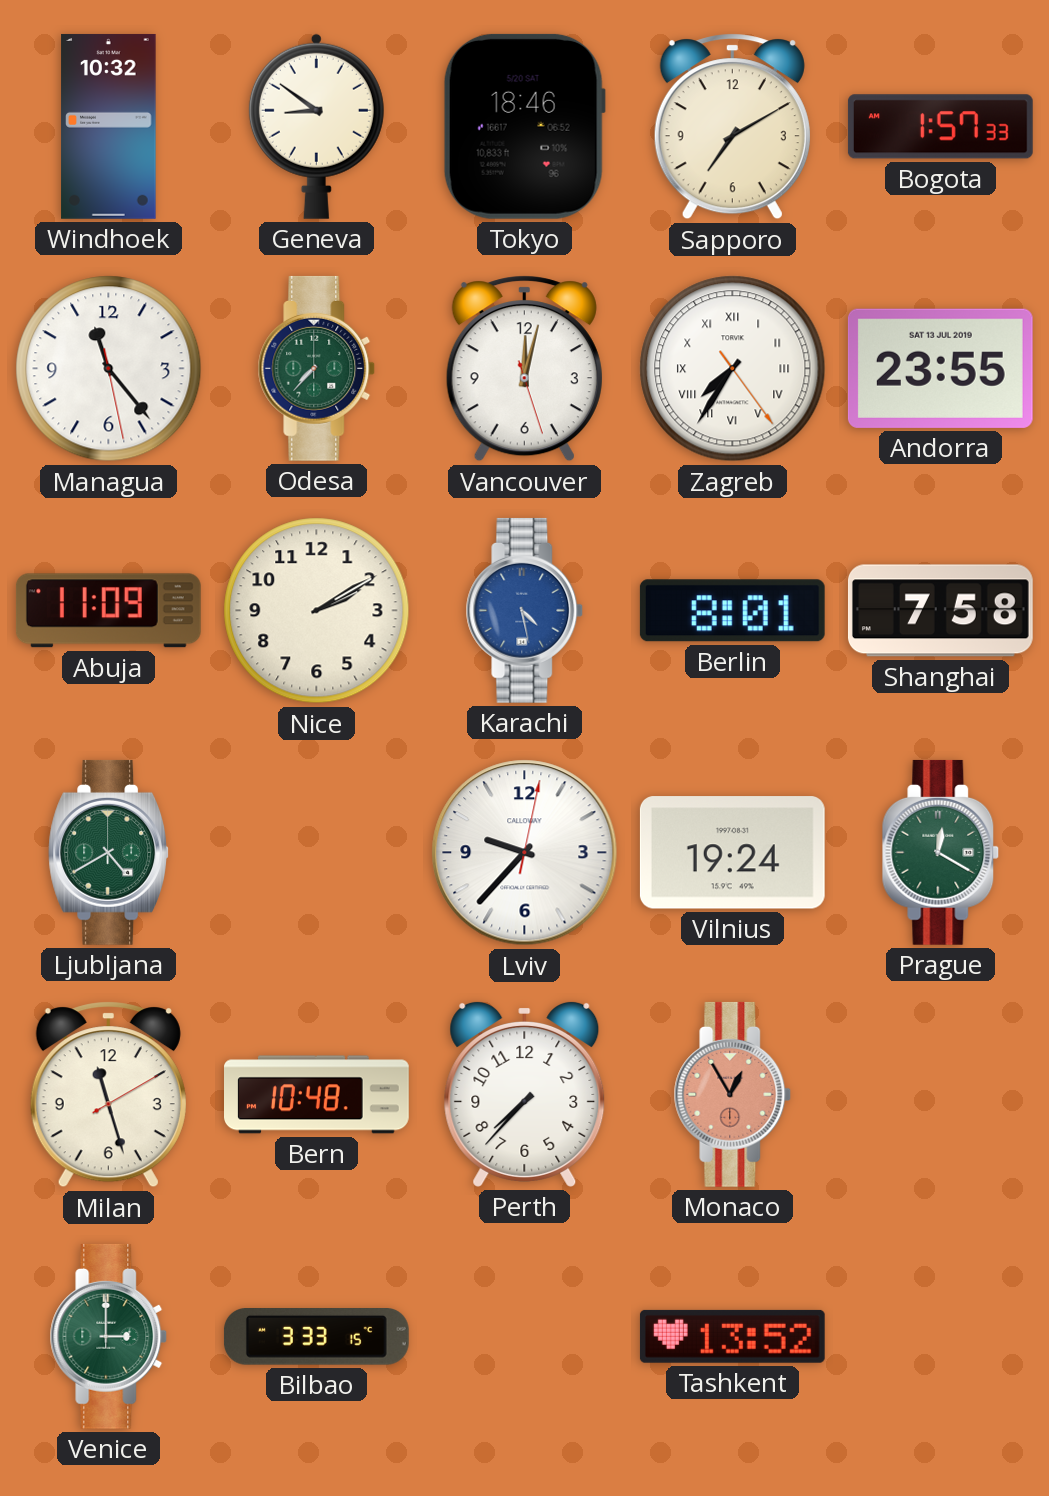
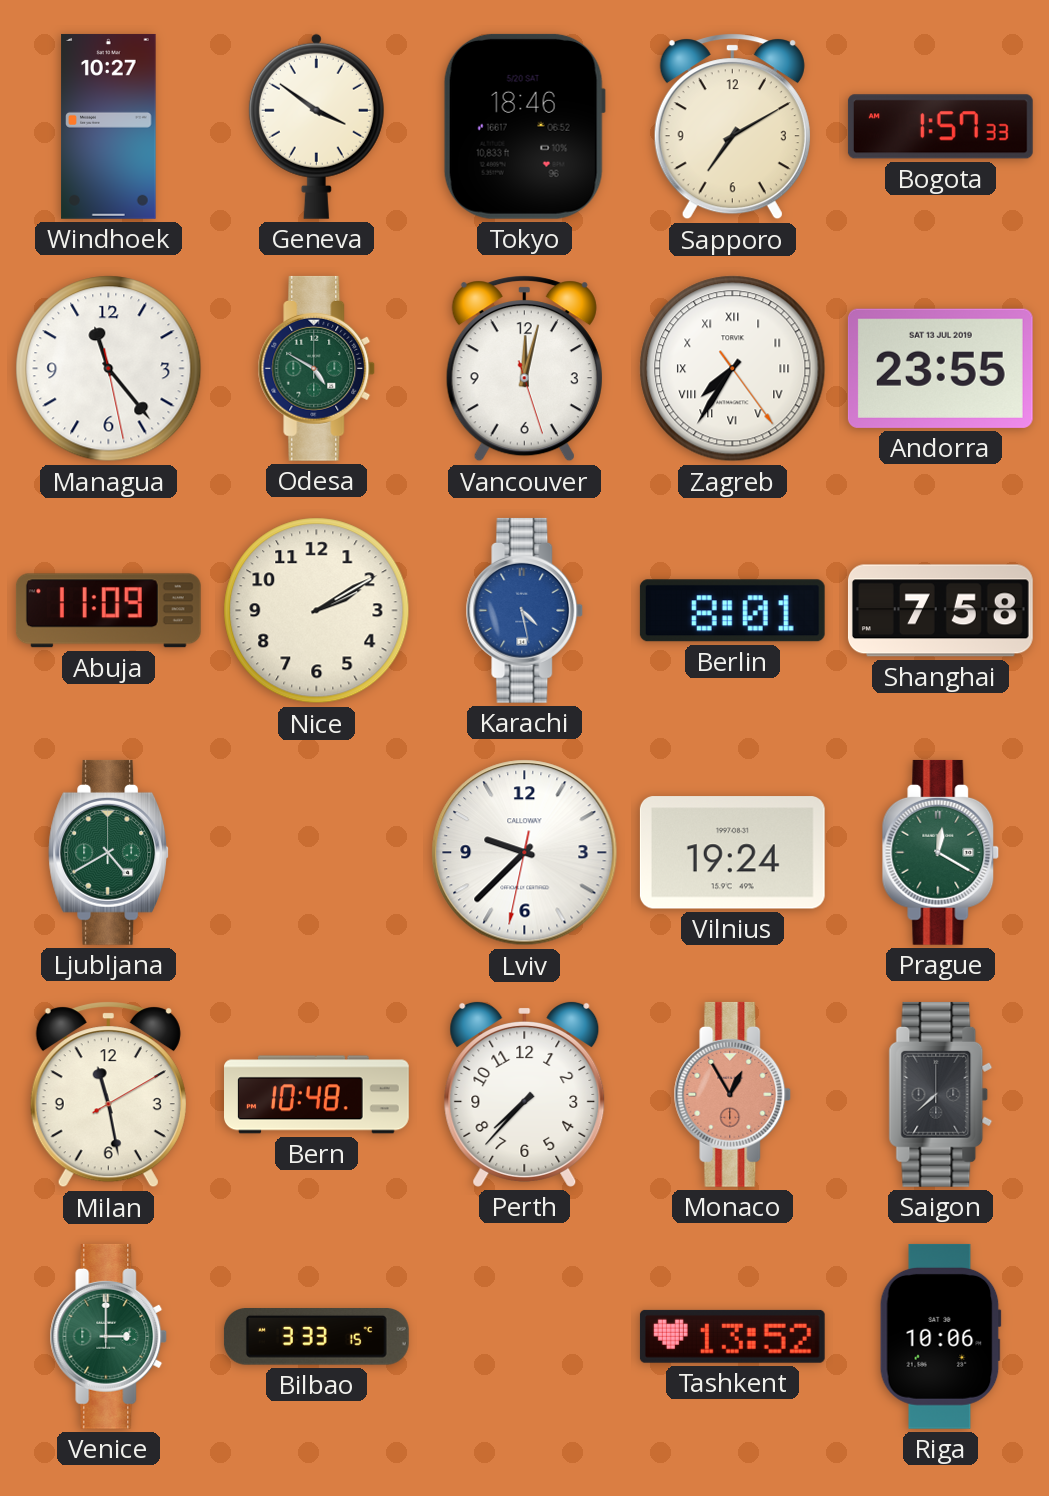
Windhoek: 10:32 -> 10:27
Geneva: 8:51 -> 3:51
Odesa: 7:37 -> 4:50
Lviv: 9:37:02 -> 9:37:32
Milan: 11:27 -> 11:28
Saigon: none -> 7:38
Riga: none -> 10:06
